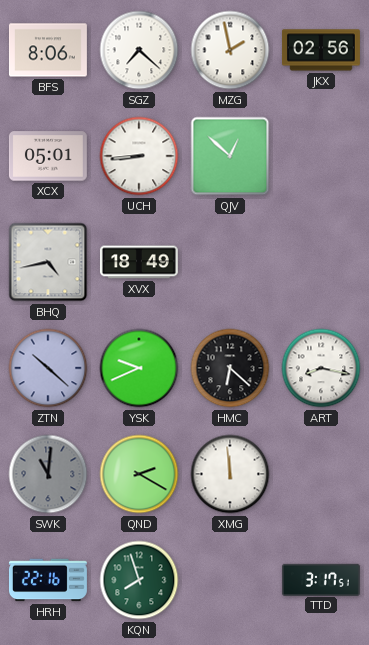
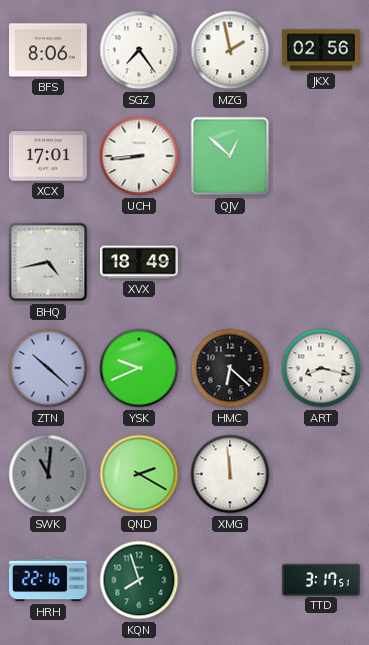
SGZ: 7:22 -> 7:24
XCX: 05:01 -> 17:01
